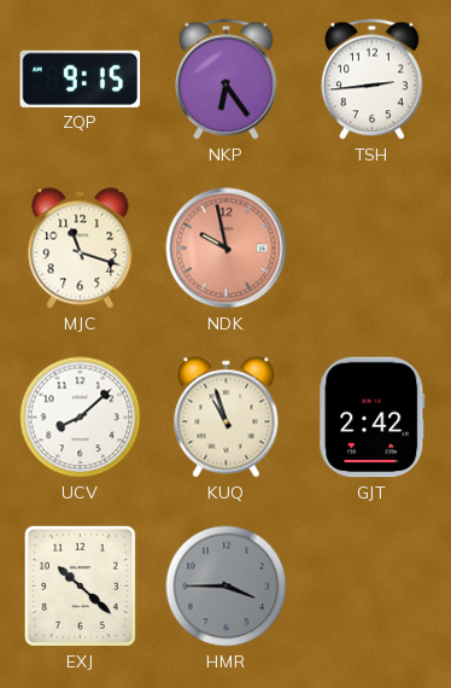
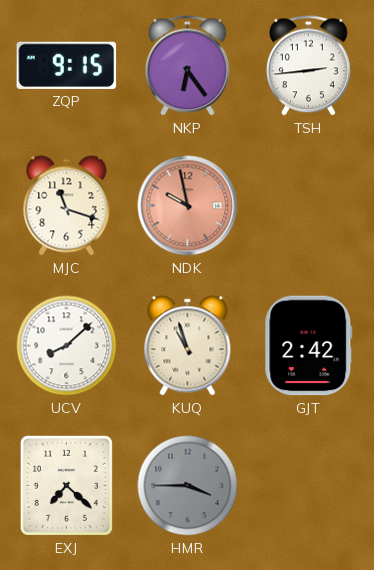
EXJ: 10:22 -> 7:22
